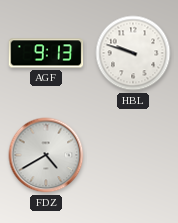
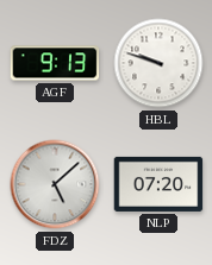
FDZ: 4:40 -> 5:08
NLP: none -> 07:20
